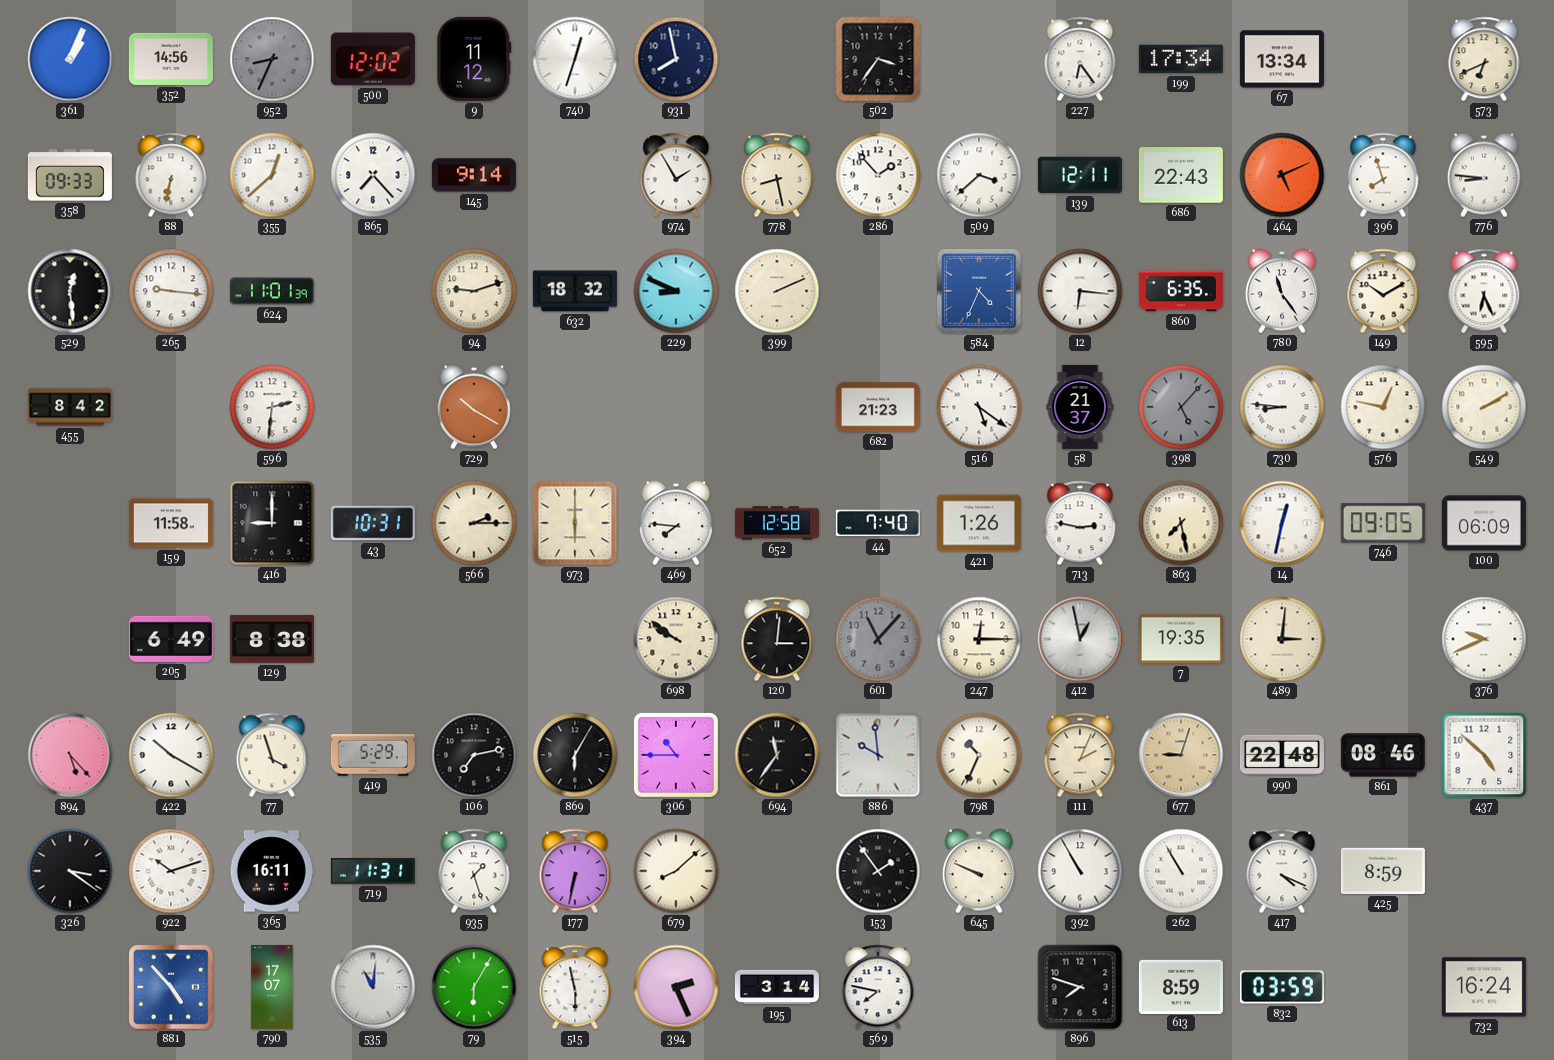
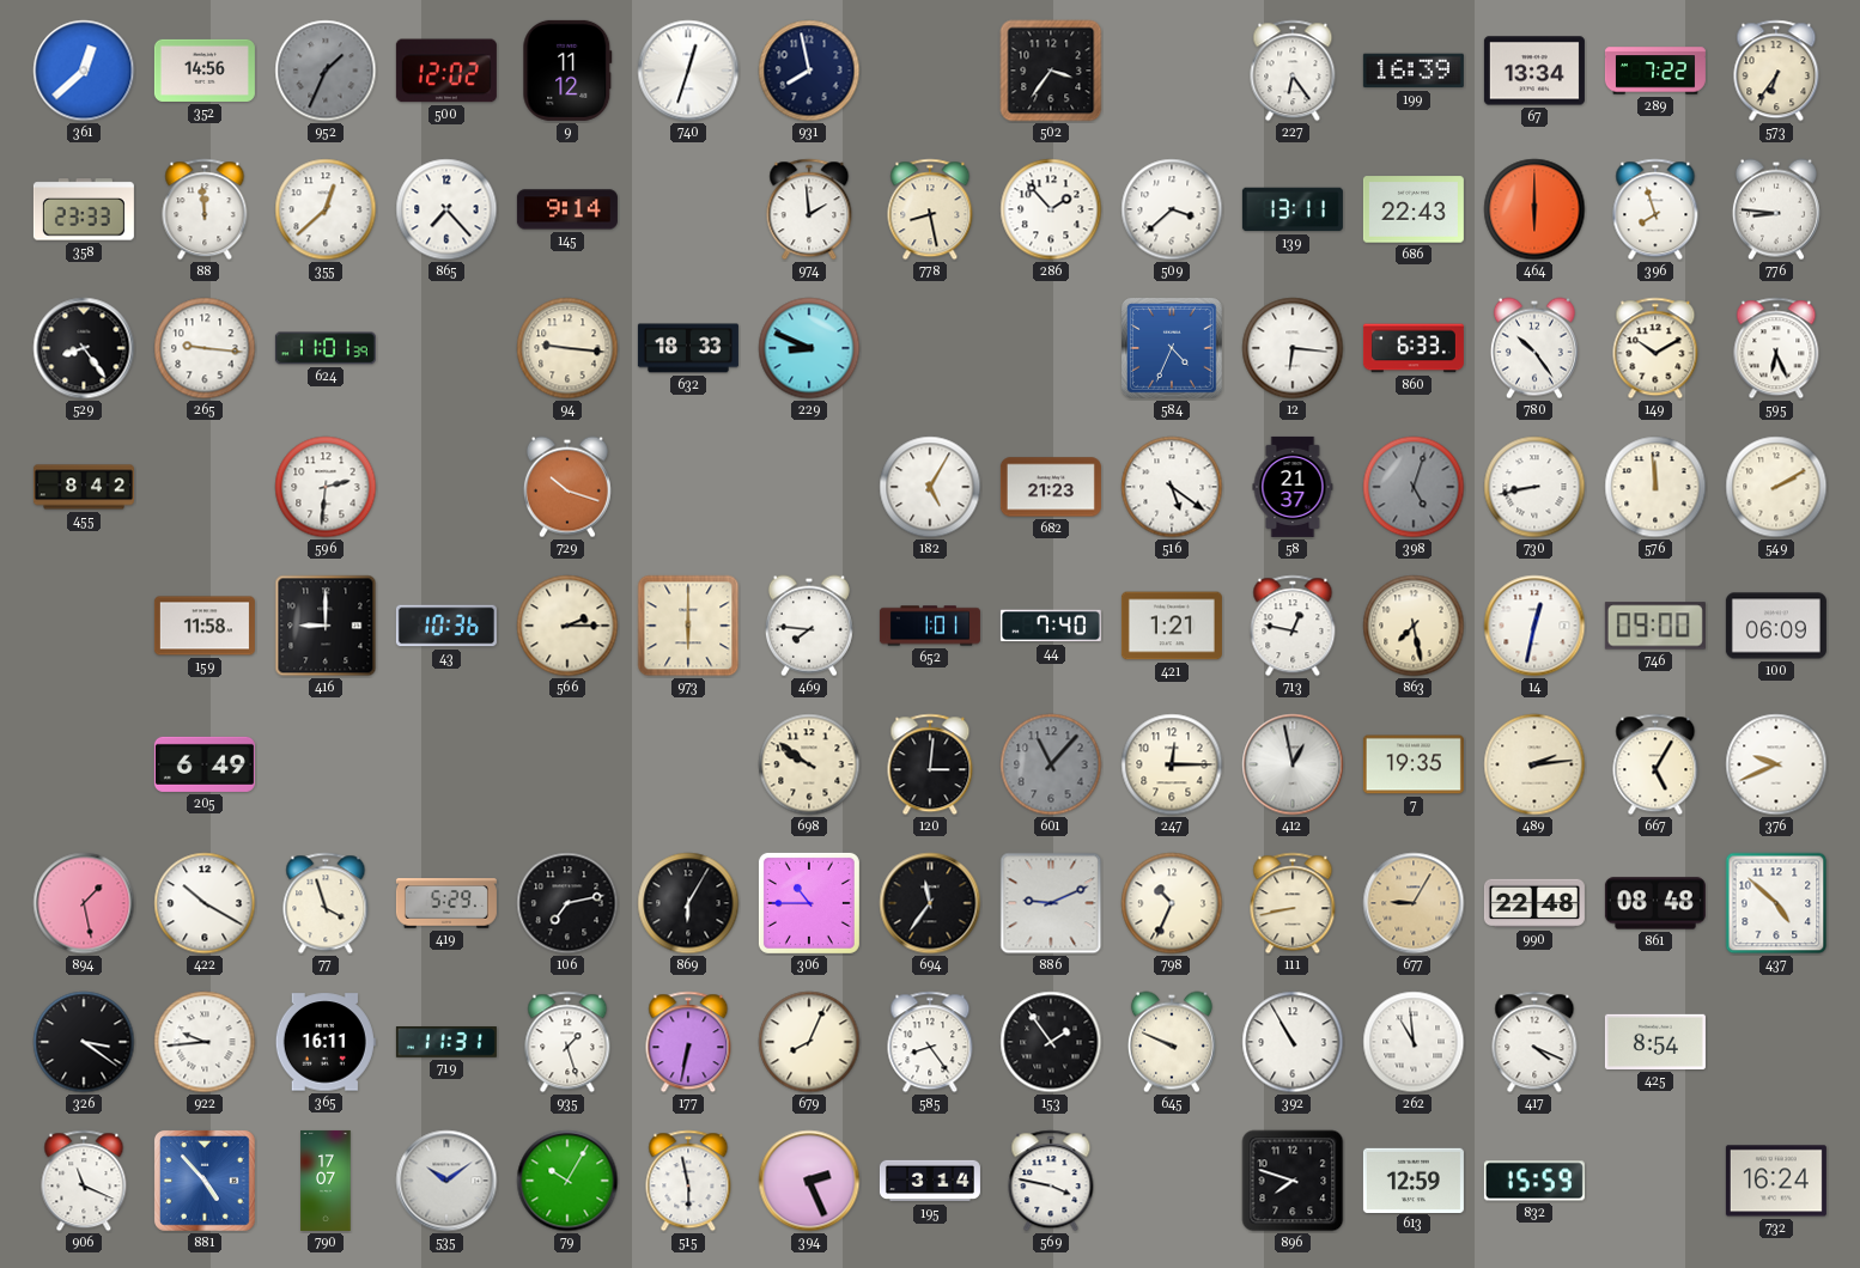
361: 1:04 -> 12:38
952: 8:34 -> 1:34
199: 17:34 -> 16:39
289: none -> 7:22
573: 6:41 -> 6:36
358: 09:33 -> 23:33
88: 6:32 -> 11:59
974: 1:55 -> 1:59
139: 12:11 -> 13:11
464: 5:11 -> 6:00
529: 12:29 -> 8:24
94: 9:12 -> 9:16
632: 18:32 -> 18:33
399: 2:11 -> none
860: 6:35 -> 6:33
780: 11:24 -> 10:24
729: 10:20 -> 10:18
182: none -> 5:05
398: 5:07 -> 5:03
730: 8:46 -> 8:43
576: 12:47 -> 11:59
43: 10:31 -> 10:36
652: 12:58 -> 1:01
421: 1:26 -> 1:21
713: 2:47 -> 12:47
746: 09:05 -> 09:00
129: 8:38 -> none
489: 3:01 -> 2:14
667: none -> 5:05
894: 5:23 -> 1:28
886: 9:59 -> 9:11
111: 2:04 -> 8:43
677: 9:03 -> 9:05
861: 08:46 -> 08:48
922: 10:12 -> 9:44
679: 8:08 -> 8:04
585: none -> 8:24
262: 10:55 -> 10:59
425: 8:59 -> 8:54
906: none -> 11:19
535: 11:01 -> 10:09
79: 6:05 -> 10:05
569: 7:47 -> 3:47
613: 8:59 -> 12:59
832: 03:59 -> 15:59
